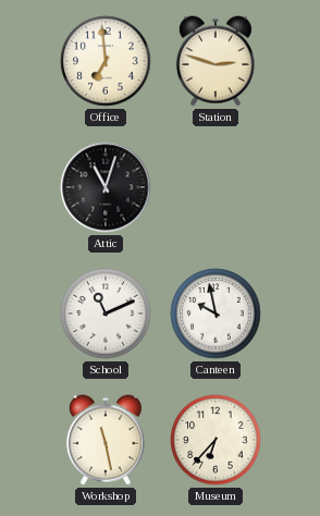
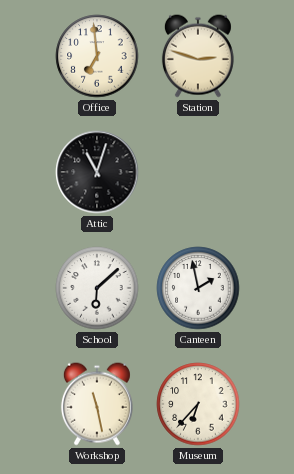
School: 11:11 -> 6:08
Canteen: 9:58 -> 1:58
